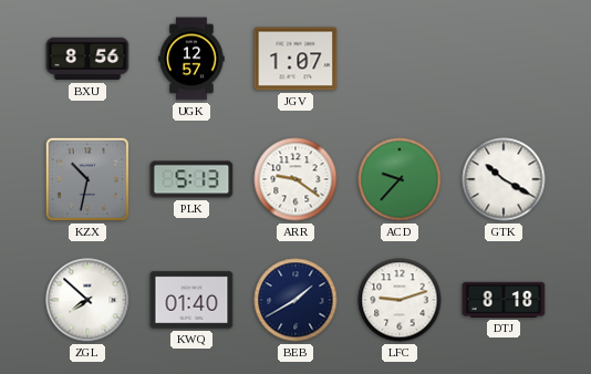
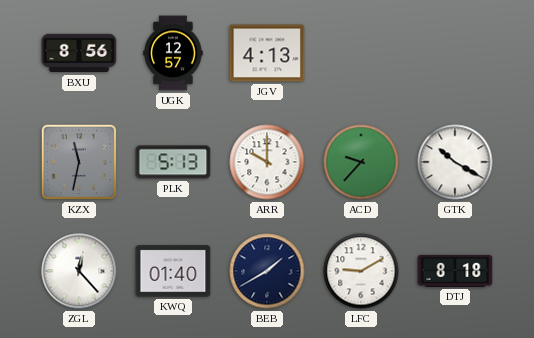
JGV: 1:07 -> 4:13
KZX: 10:32 -> 11:32
ARR: 9:21 -> 10:00
ZGL: 7:52 -> 12:23
LFC: 9:12 -> 9:10
